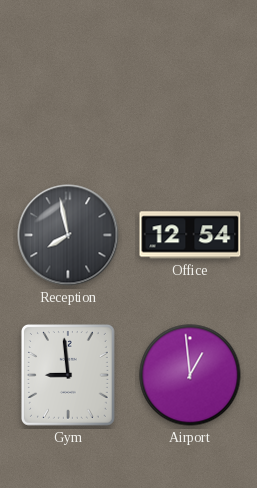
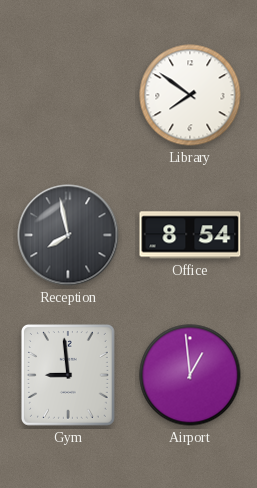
Library: none -> 7:51
Office: 12:54 -> 8:54
